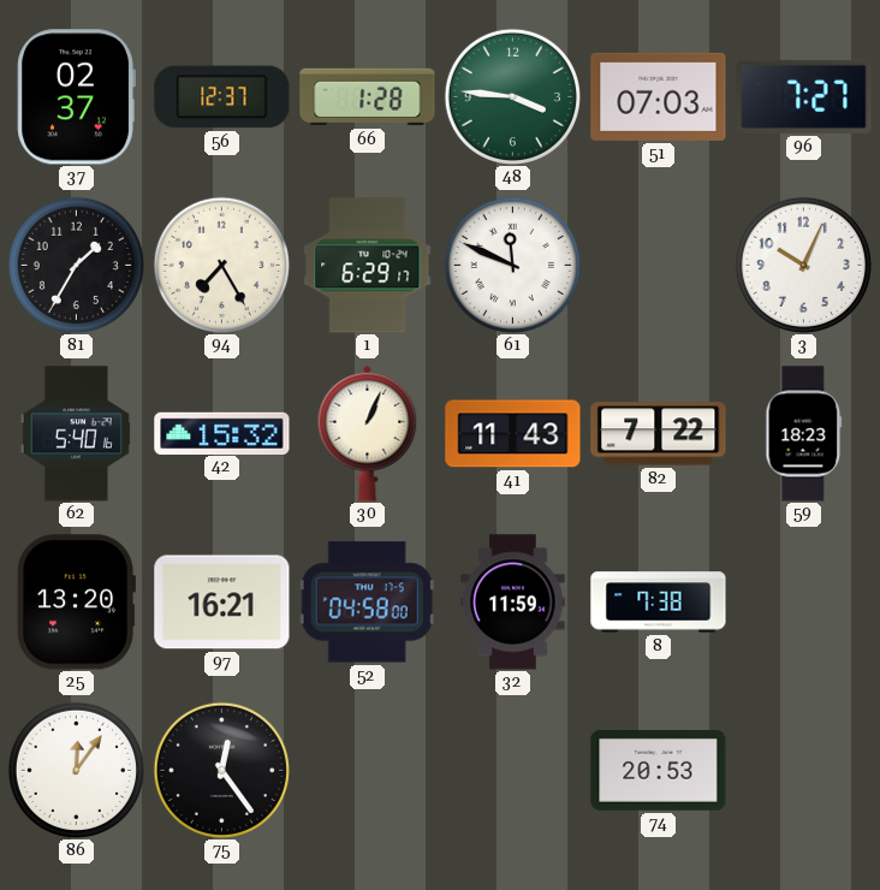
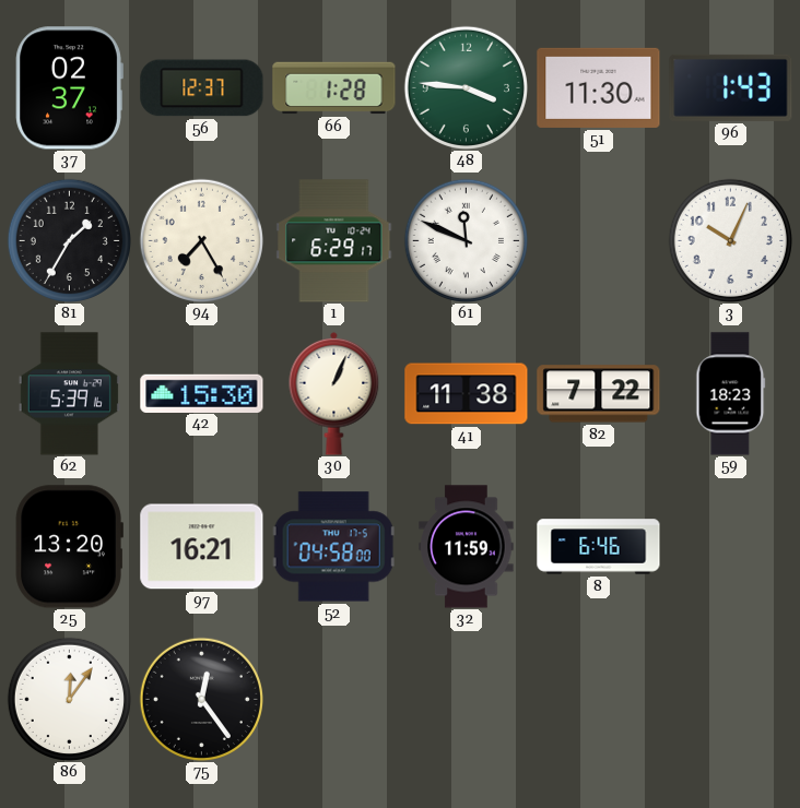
51: 07:03 -> 11:30
96: 7:27 -> 1:43
62: 5:40 -> 5:39
42: 15:32 -> 15:30
41: 11:43 -> 11:38
8: 7:38 -> 6:46
74: 20:53 -> none
